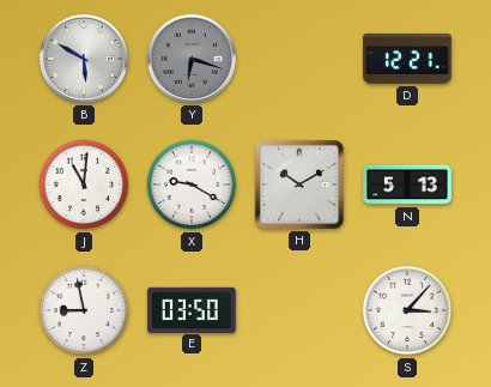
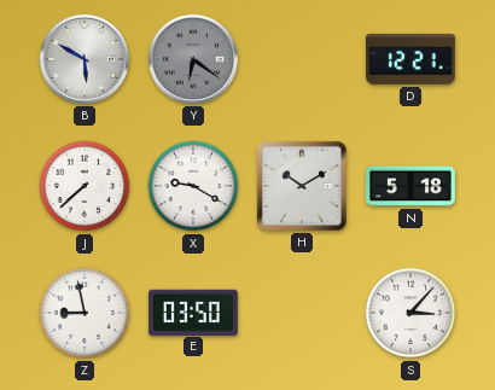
Y: 6:18 -> 6:21
J: 11:01 -> 7:38
N: 5:13 -> 5:18
